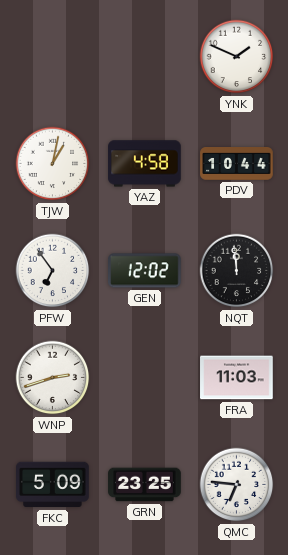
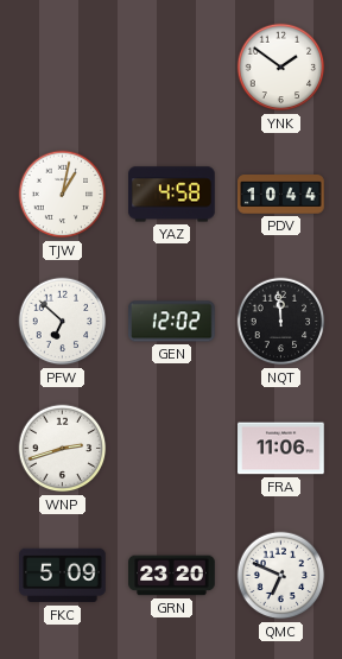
YNK: 1:49 -> 1:51
PFW: 6:54 -> 6:52
FRA: 11:03 -> 11:06
GRN: 23:25 -> 23:20
QMC: 6:46 -> 6:49
